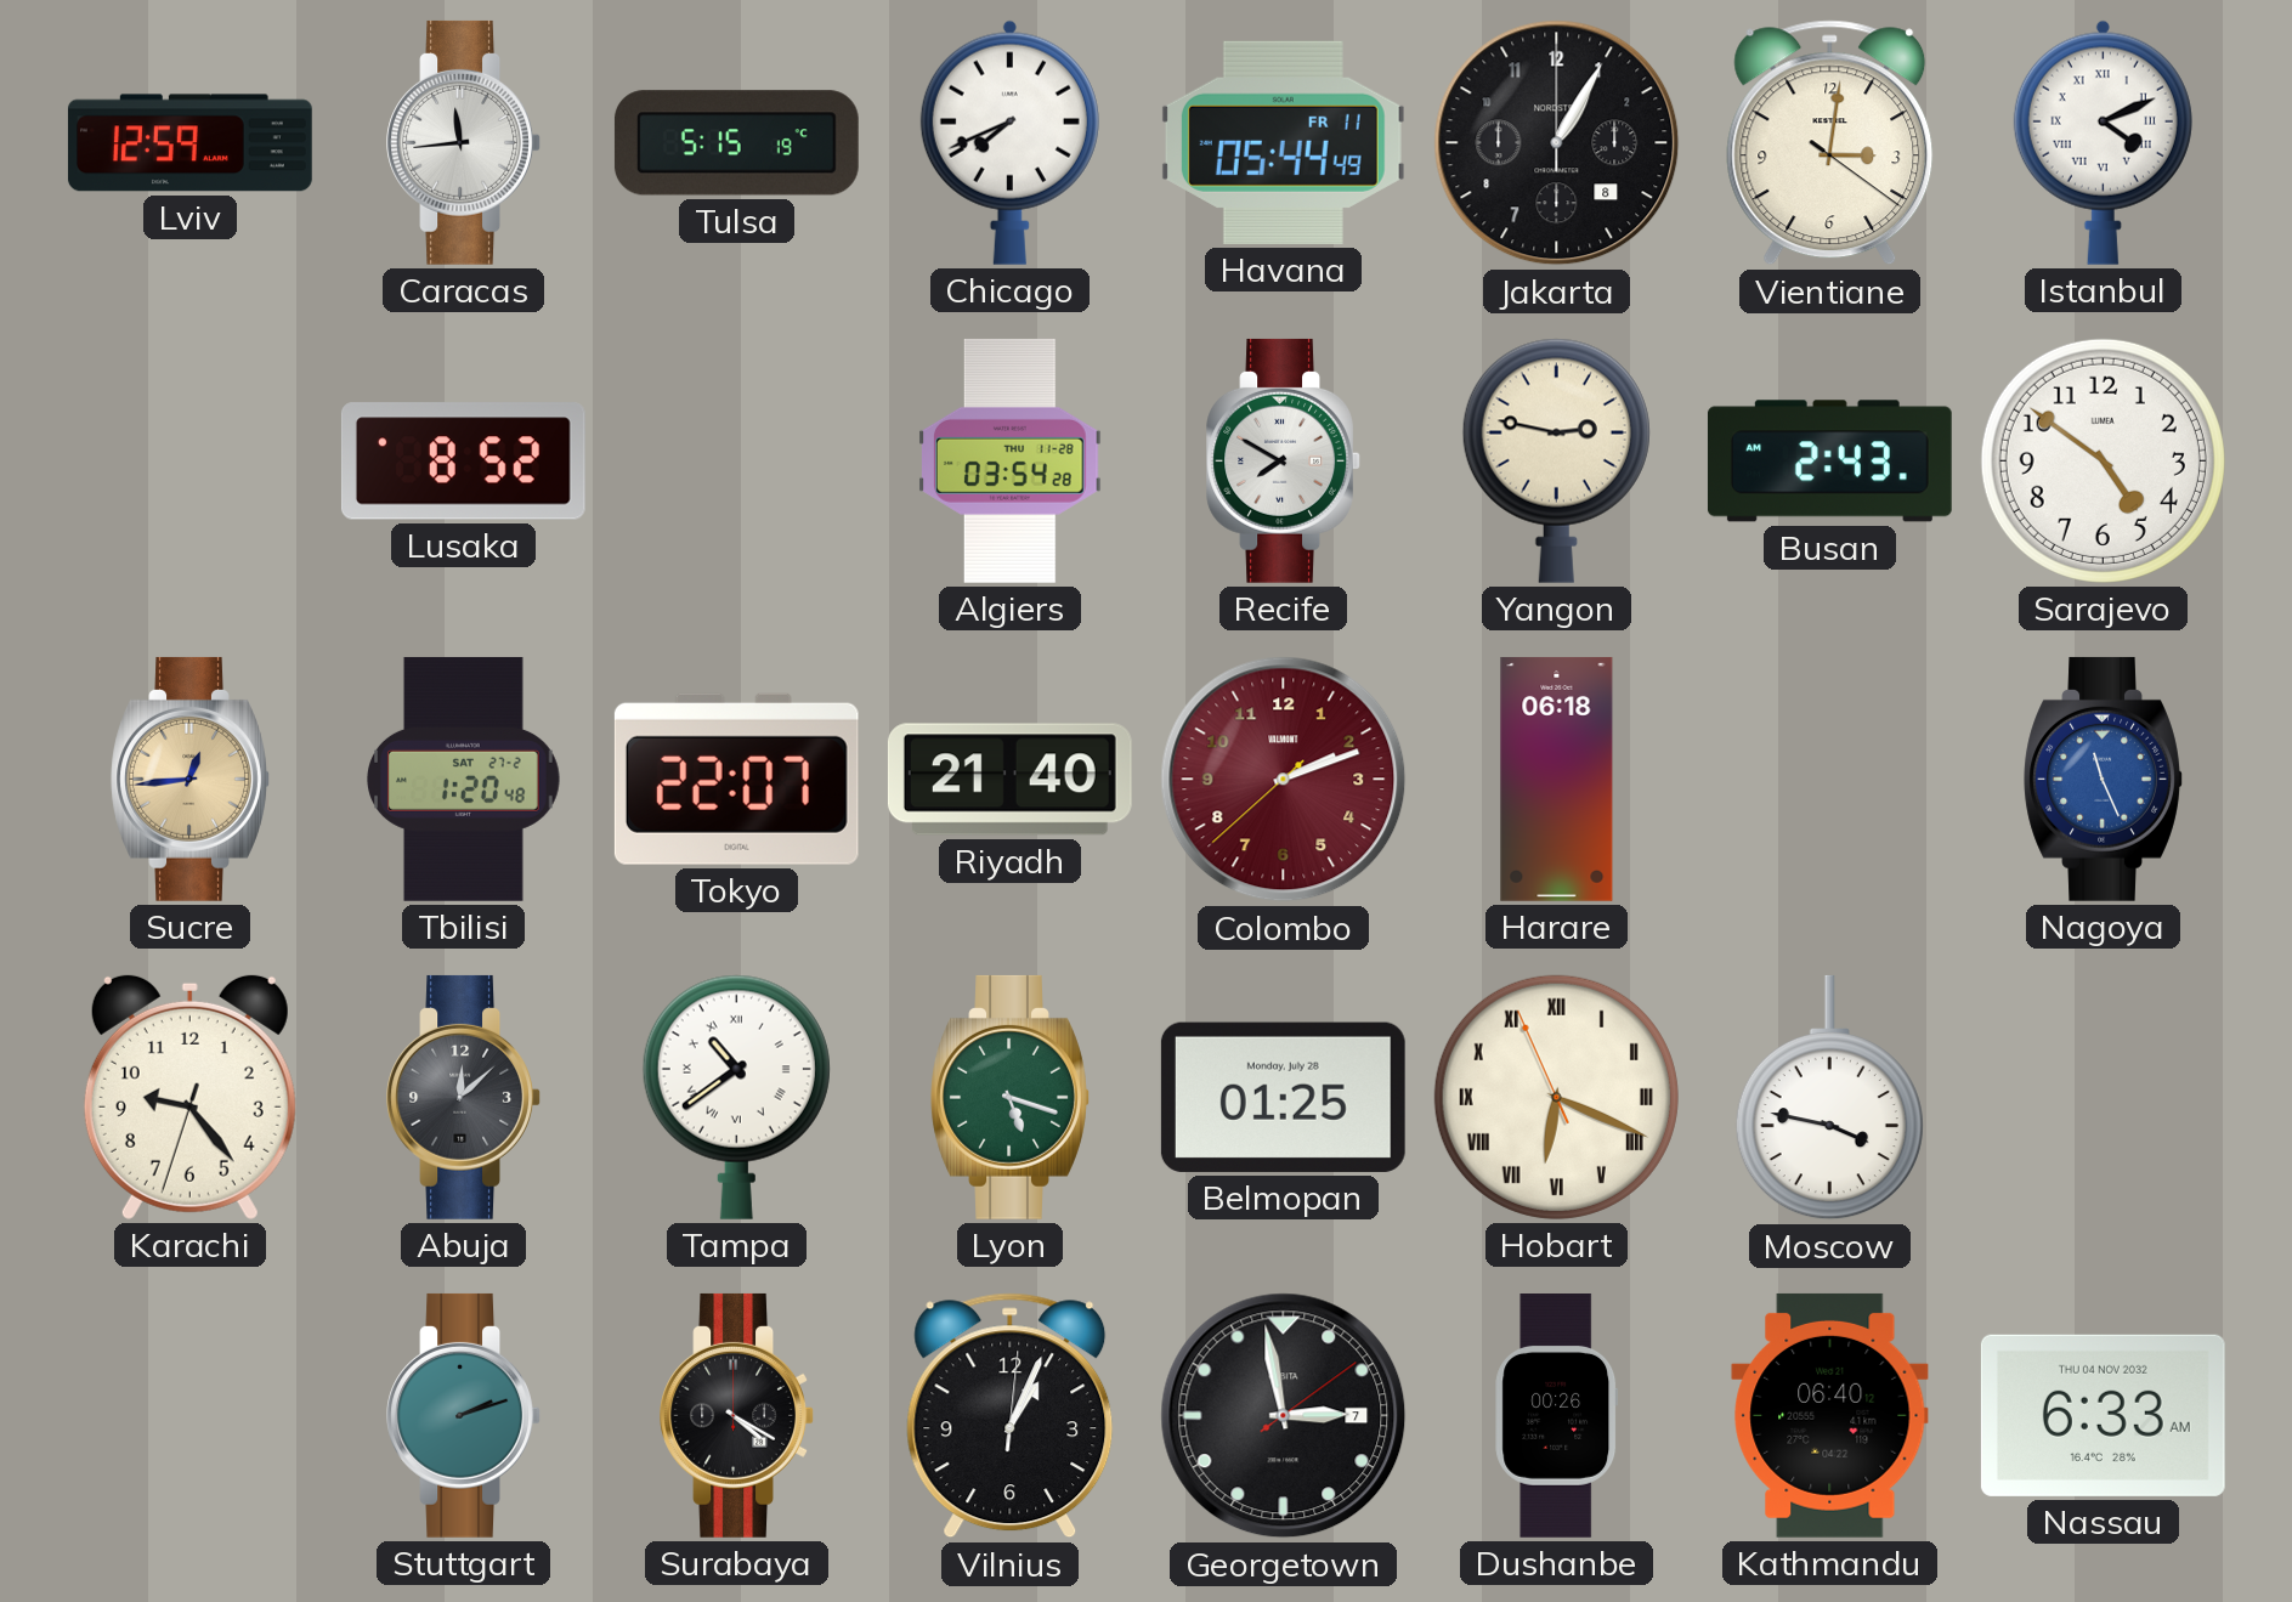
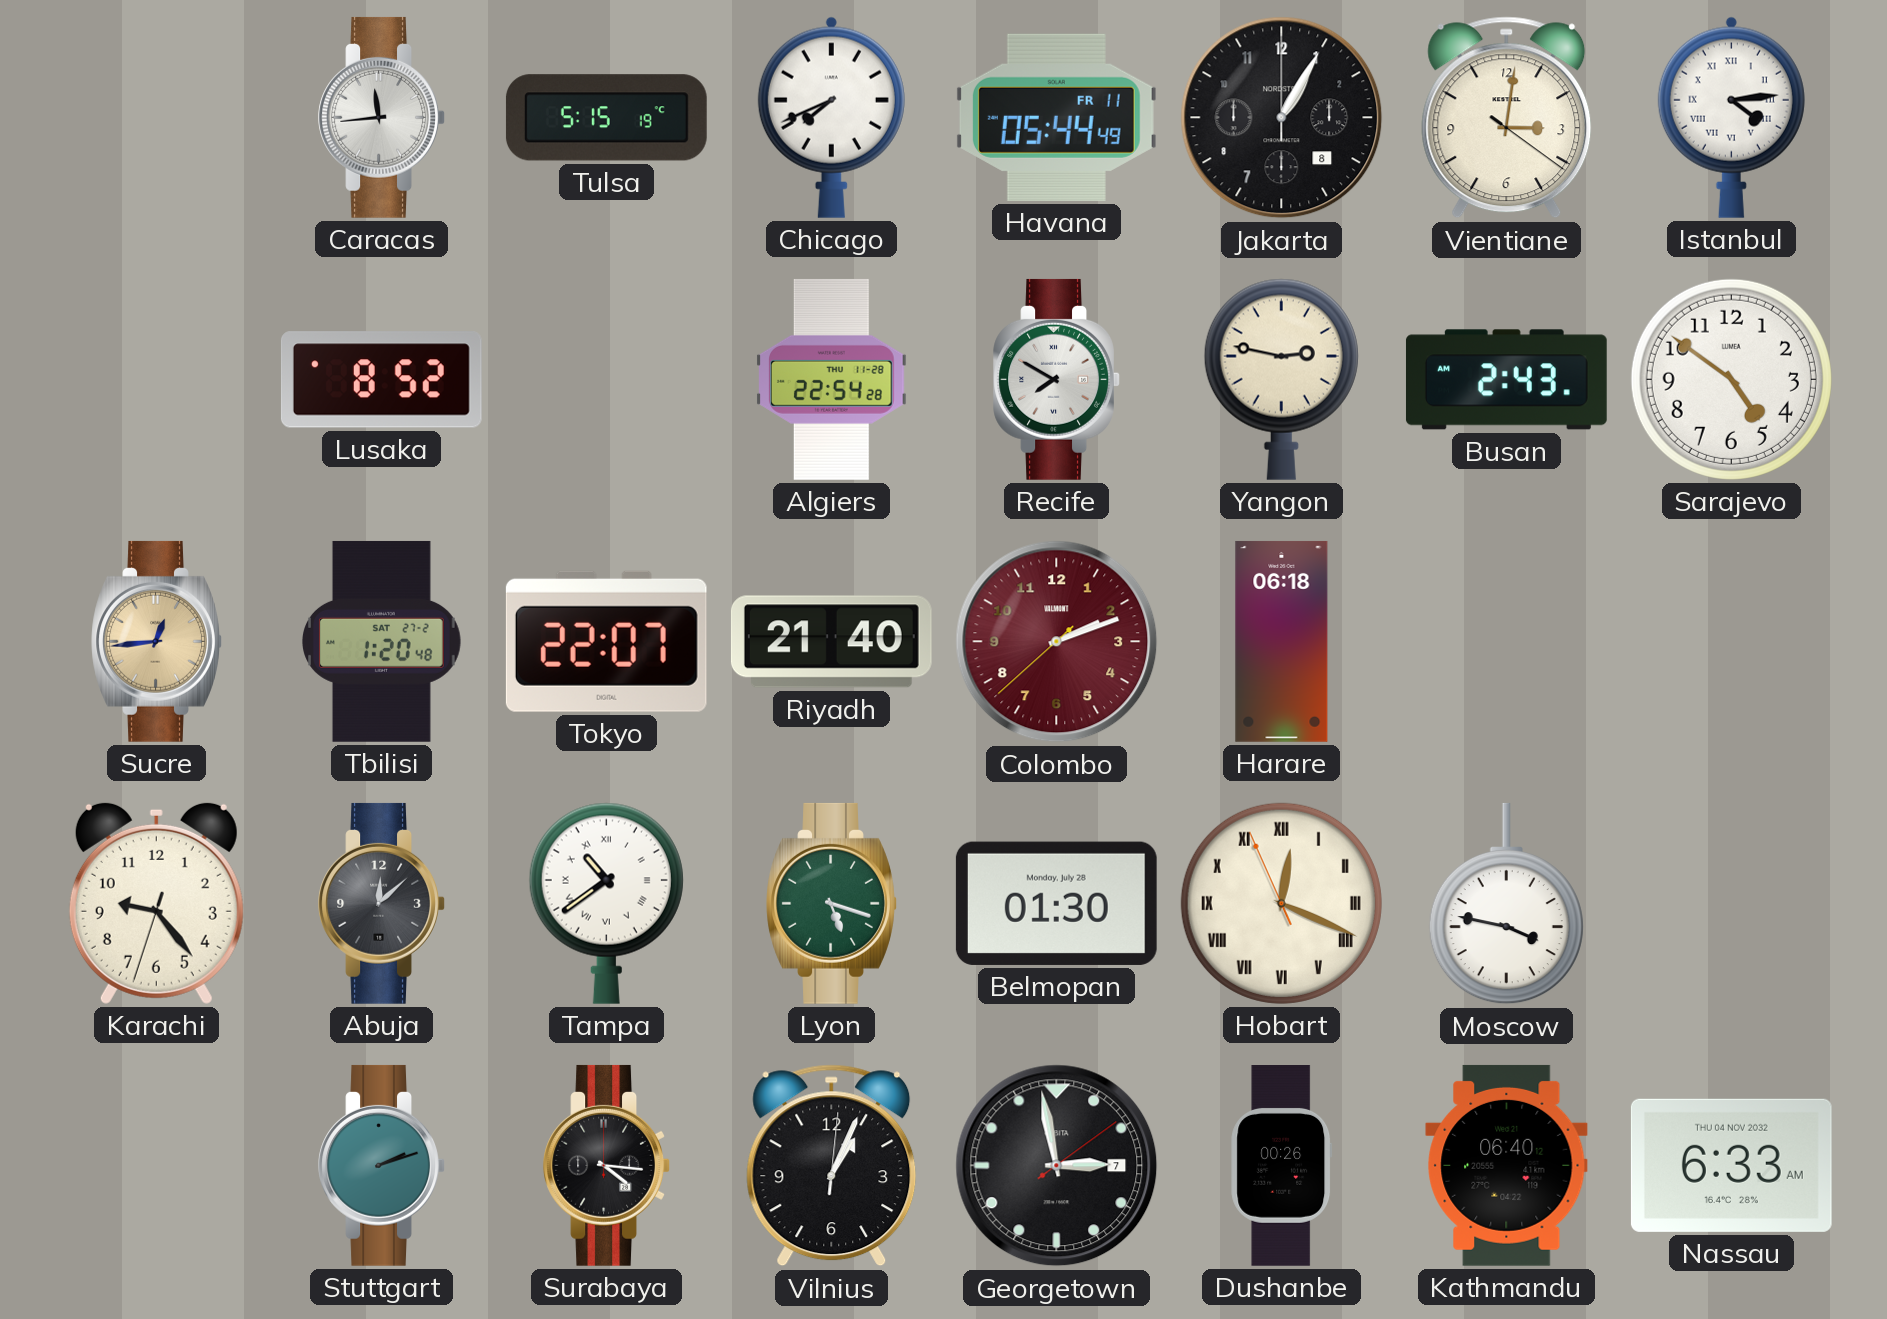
Lviv: 12:59 -> none
Istanbul: 4:11 -> 4:14
Algiers: 03:54 -> 22:54
Nagoya: 11:26 -> none
Belmopan: 01:25 -> 01:30
Hobart: 6:18 -> 12:18
Surabaya: 4:20 -> 4:16
